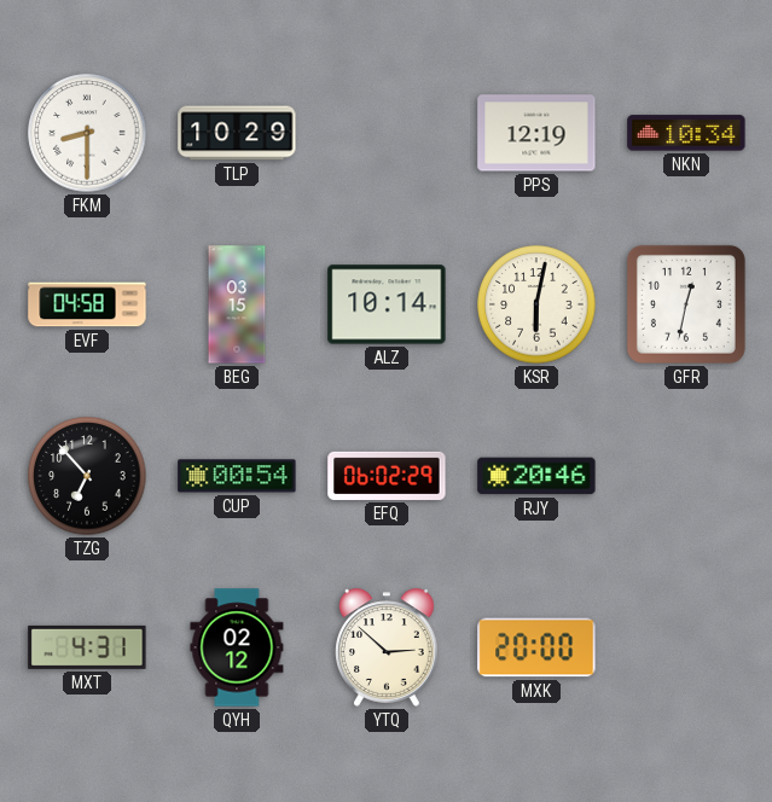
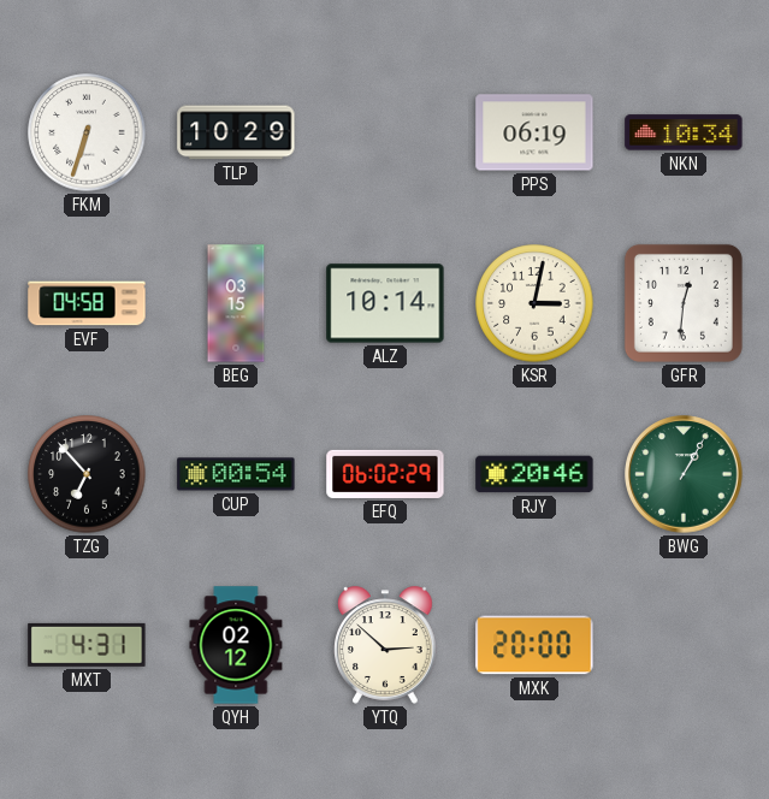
FKM: 8:30 -> 6:33
PPS: 12:19 -> 06:19
KSR: 6:02 -> 3:02
GFR: 12:32 -> 12:31
BWG: none -> 1:05
